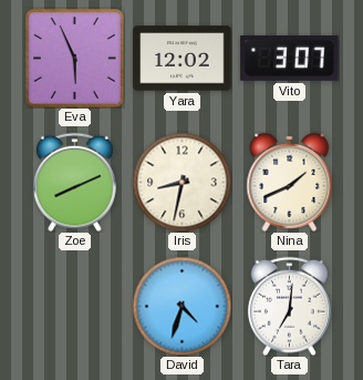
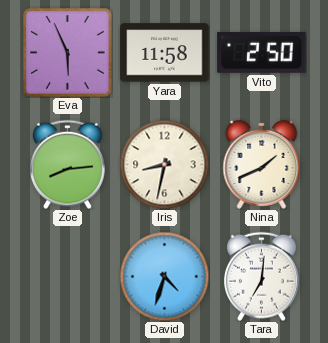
Yara: 12:02 -> 11:58
Vito: 3:07 -> 2:50
Zoe: 8:11 -> 8:14
